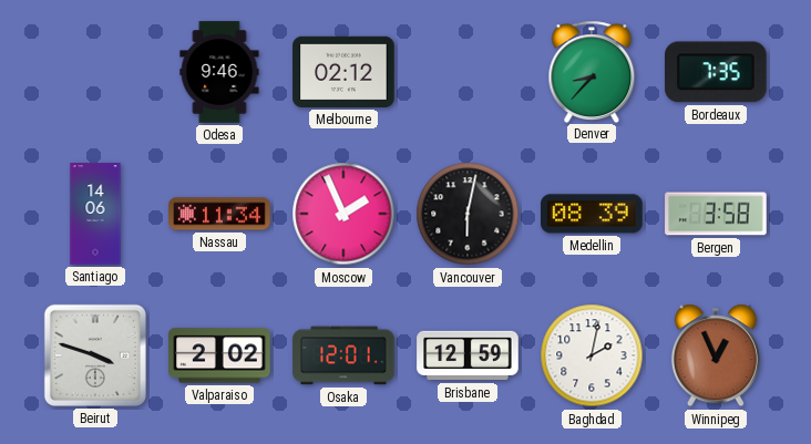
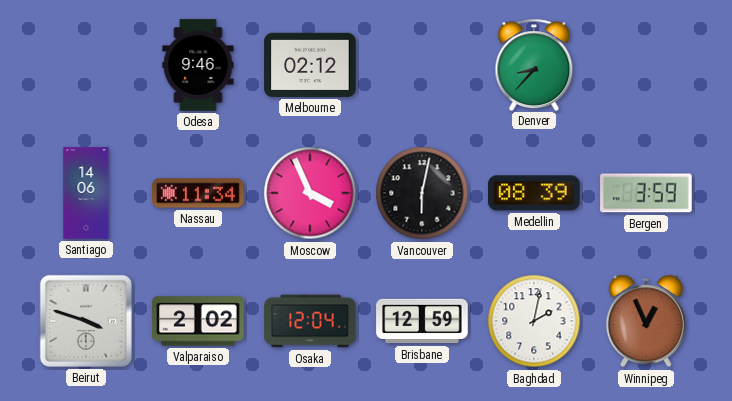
Bordeaux: 7:35 -> none
Moscow: 1:56 -> 3:56
Bergen: 3:58 -> 3:59
Osaka: 12:01 -> 12:04
